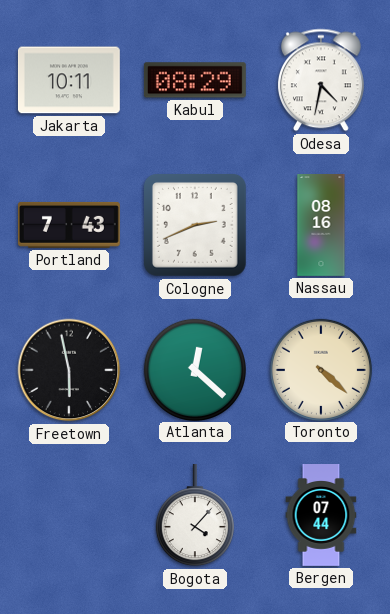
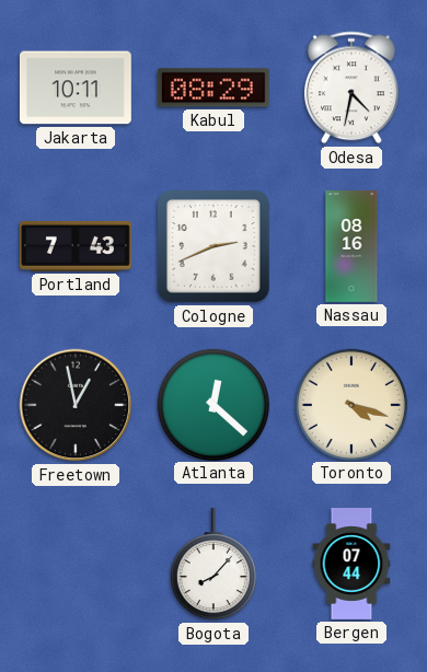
Freetown: 5:58 -> 12:58
Toronto: 4:22 -> 4:18
Bogota: 4:07 -> 8:07
